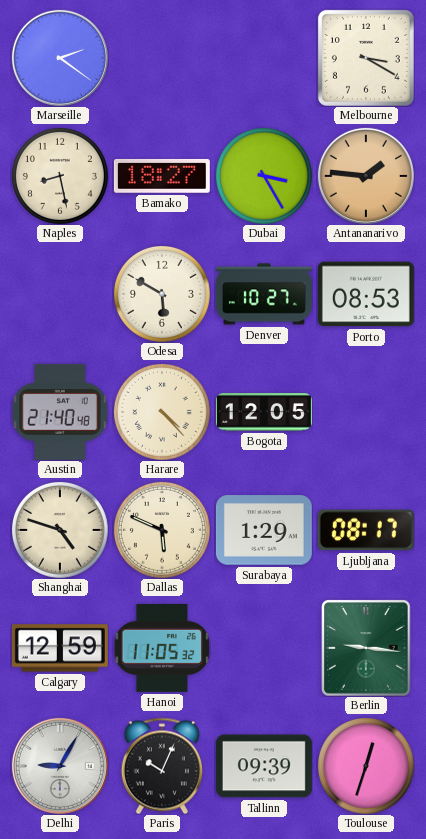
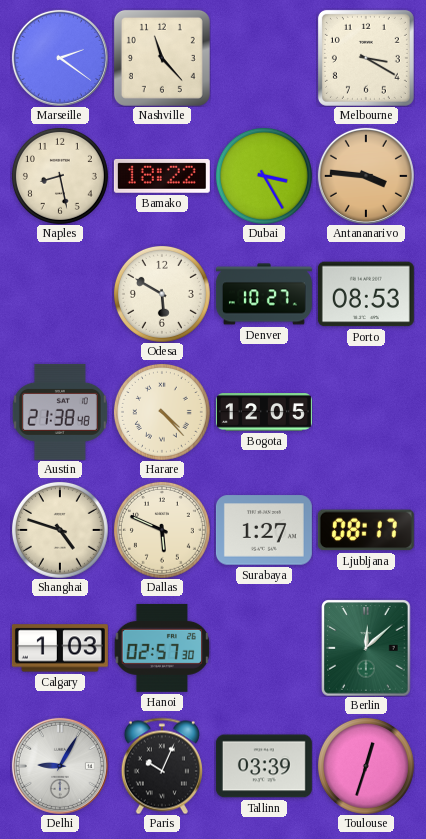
Nashville: none -> 11:23
Bamako: 18:27 -> 18:22
Antananarivo: 1:46 -> 3:46
Austin: 21:40 -> 21:38
Surabaya: 1:29 -> 1:27
Calgary: 12:59 -> 1:03
Hanoi: 11:05 -> 02:57
Berlin: 9:16 -> 12:08
Tallinn: 09:39 -> 03:39
